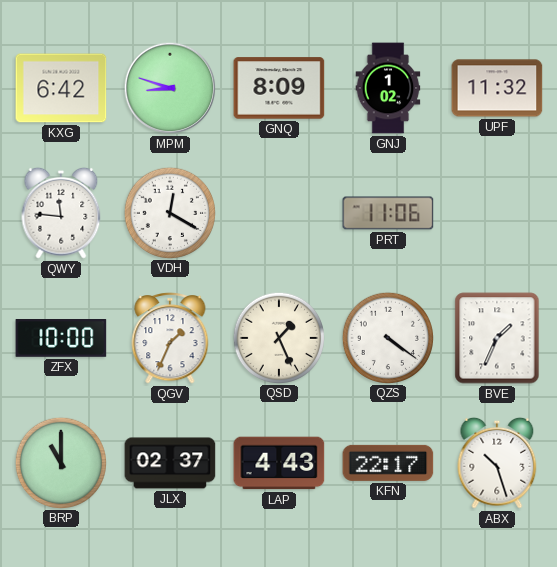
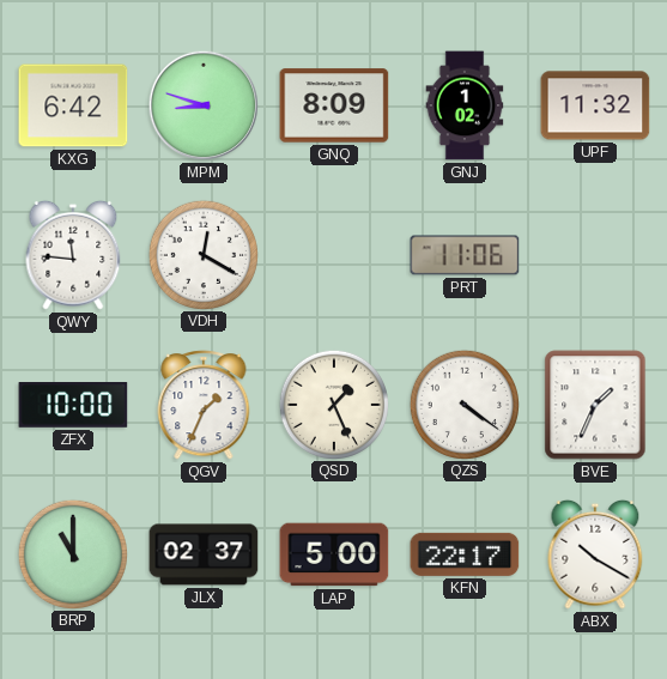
LAP: 4:43 -> 5:00
ABX: 10:27 -> 10:20
